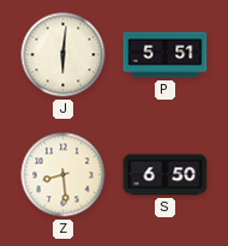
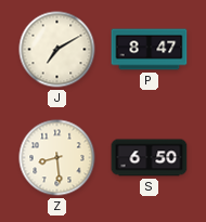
J: 6:01 -> 7:10
P: 5:51 -> 8:47
